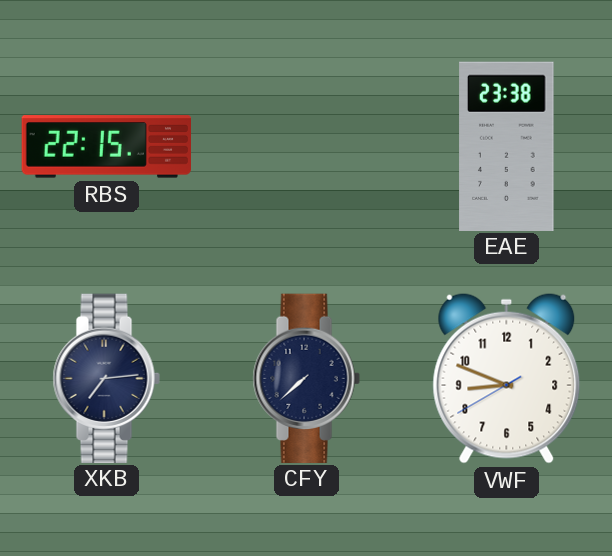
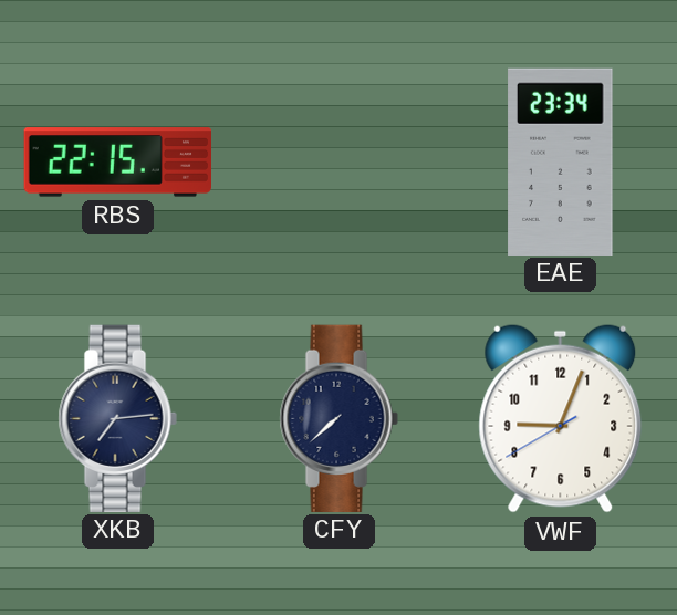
EAE: 23:38 -> 23:34
VWF: 8:48 -> 9:03
